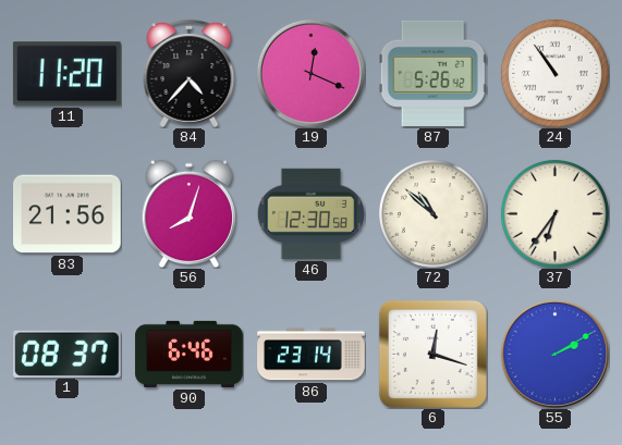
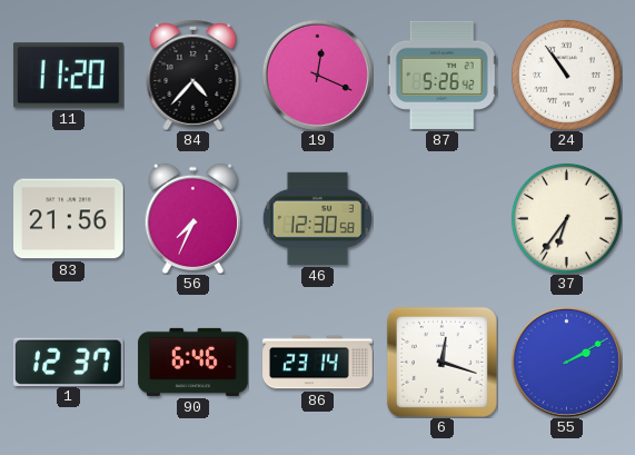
56: 8:03 -> 7:34
72: 10:52 -> none
1: 08:37 -> 12:37
